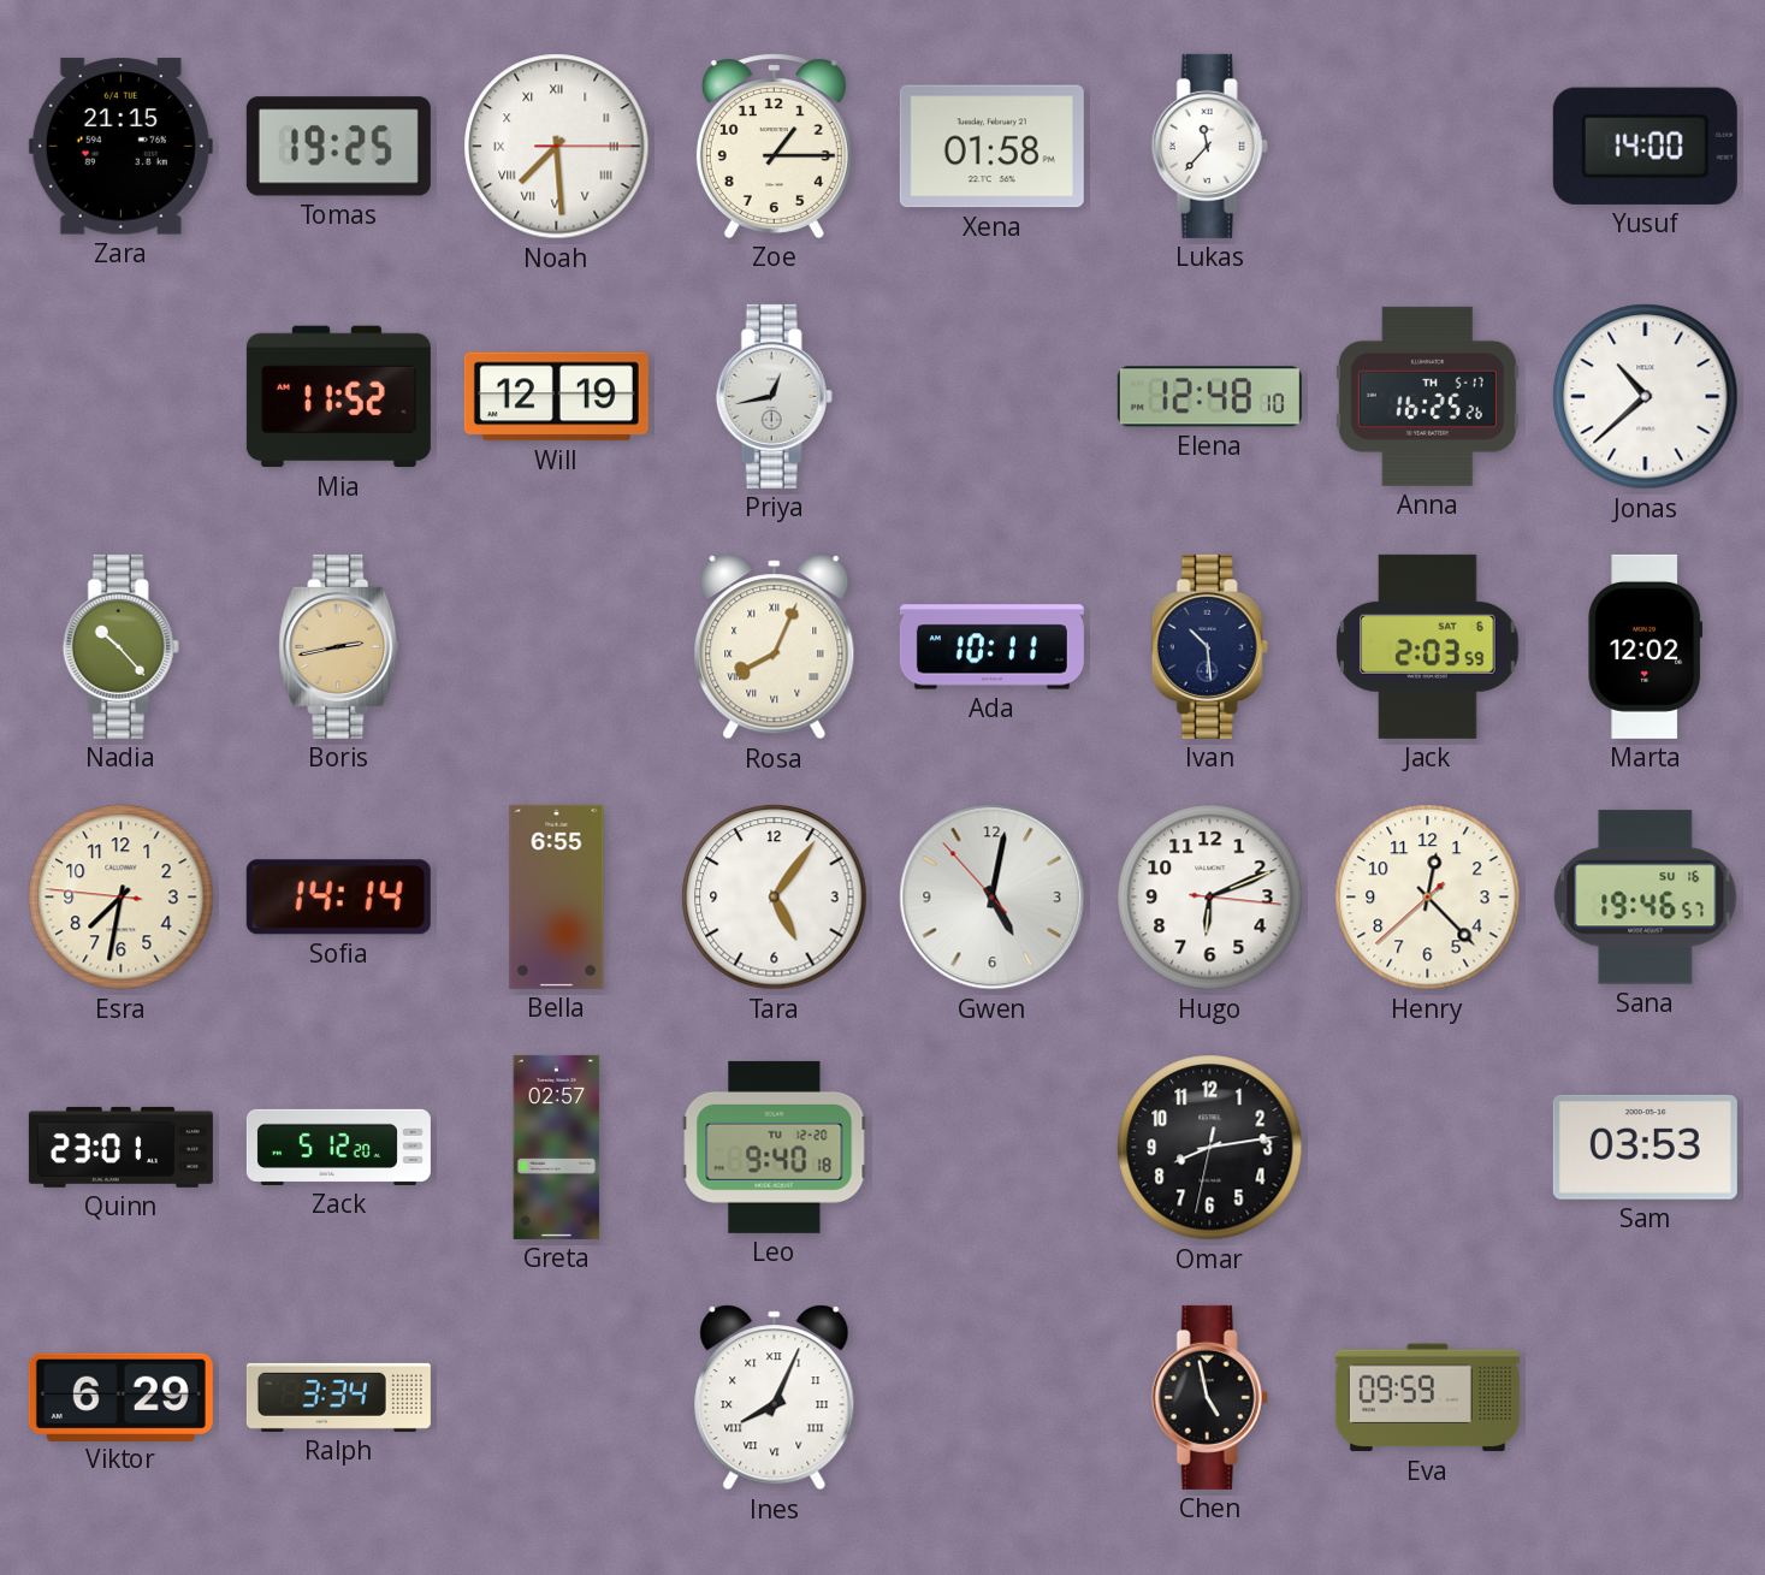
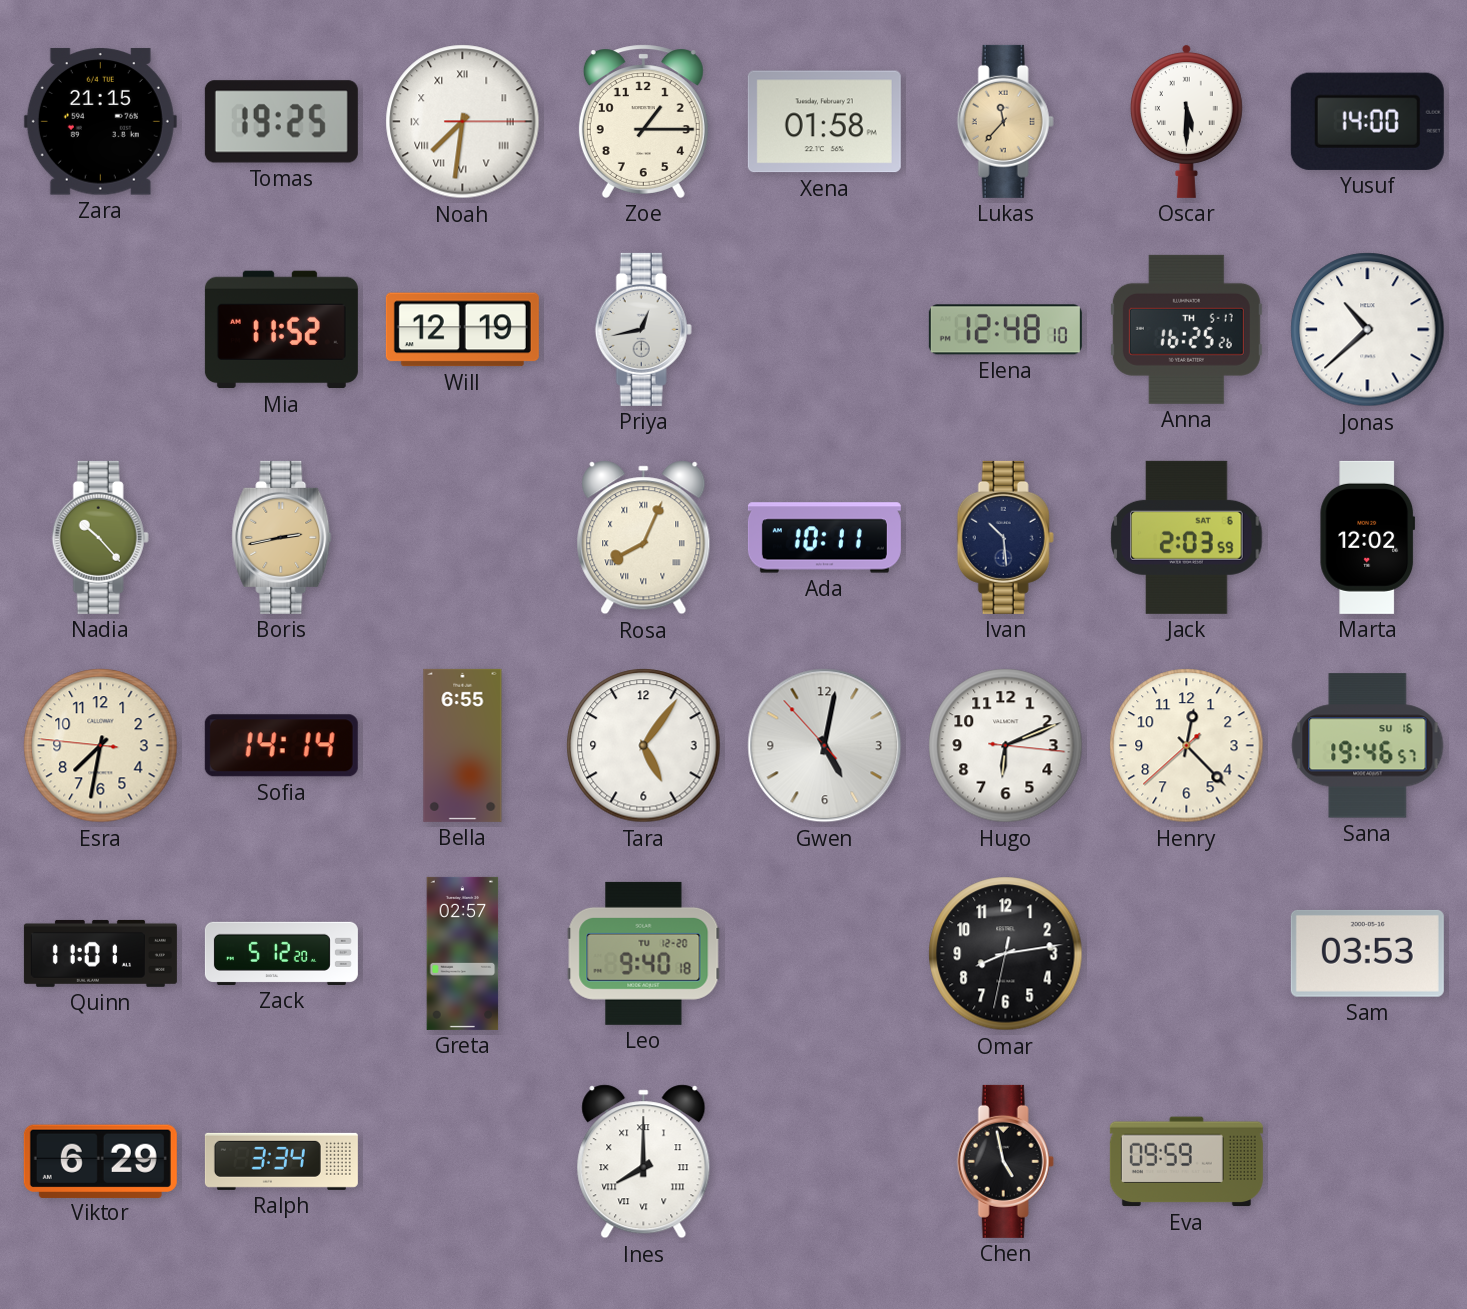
Noah: 7:29 -> 7:31
Lukas dial: white -> champagne
Oscar: none -> 5:30
Quinn: 23:01 -> 11:01
Ines: 8:04 -> 8:00
